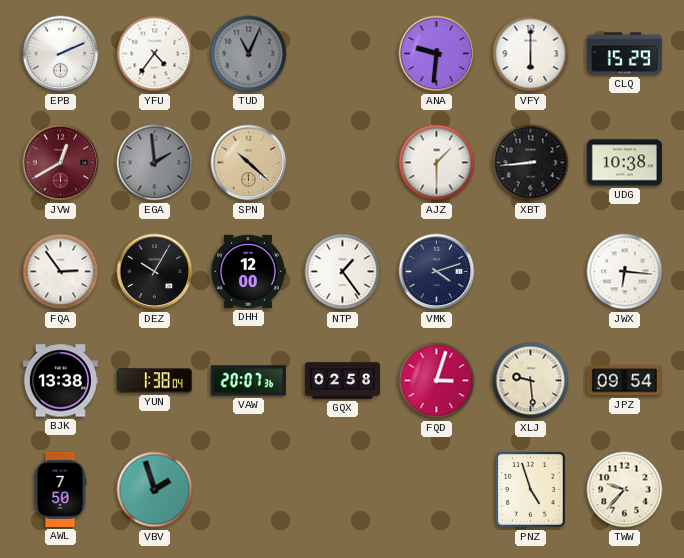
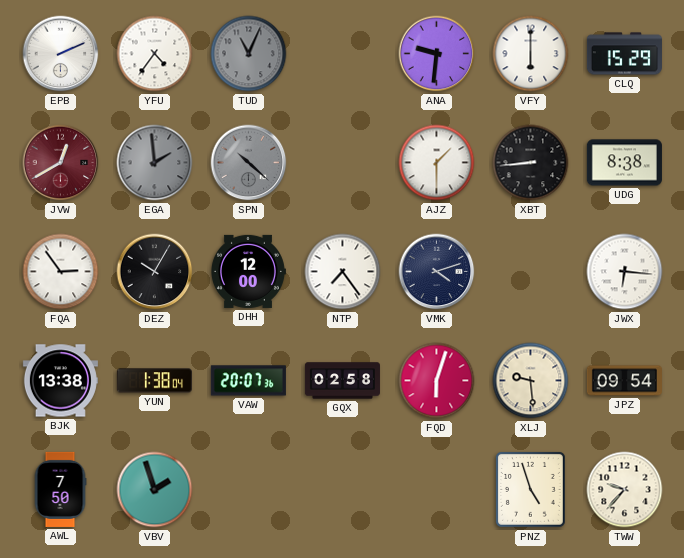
SPN dial: champagne -> grey
UDG: 10:38 -> 8:38
NTP: 1:24 -> 7:24
FQD: 3:03 -> 6:03
